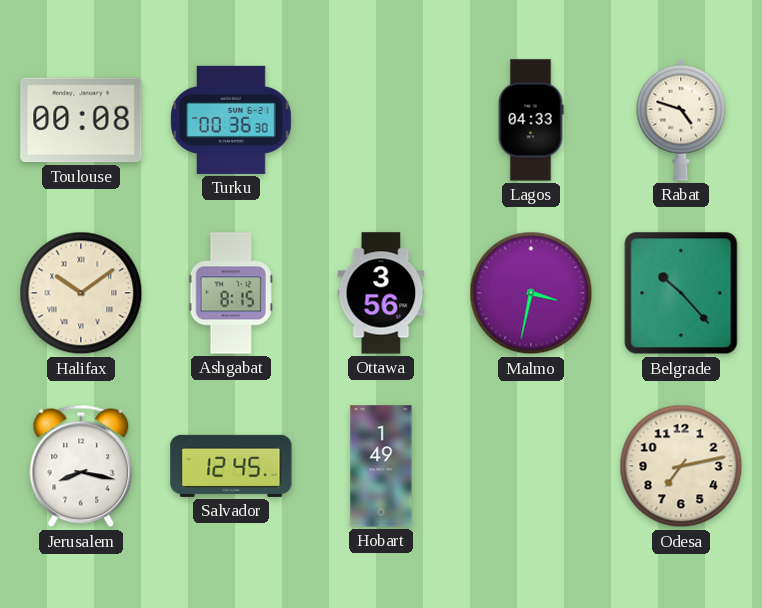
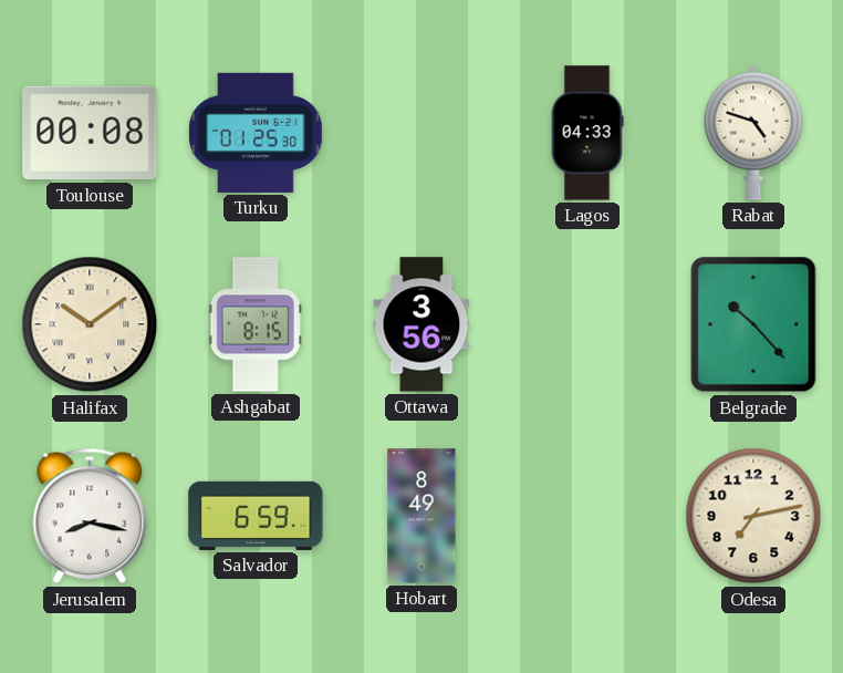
Turku: 00:36 -> 01:25
Malmo: 3:32 -> none
Salvador: 12:45 -> 6:59
Hobart: 1:49 -> 8:49
